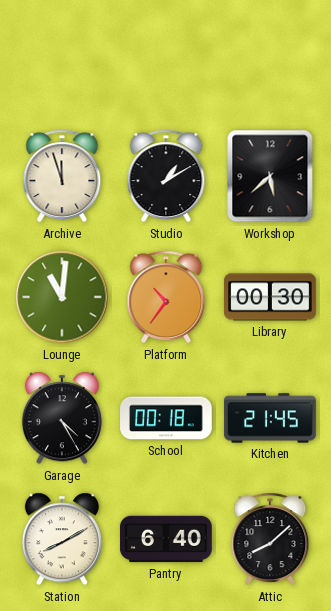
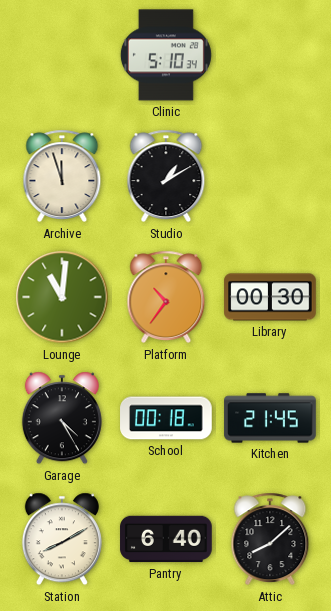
Clinic: none -> 5:10
Workshop: 5:38 -> none
